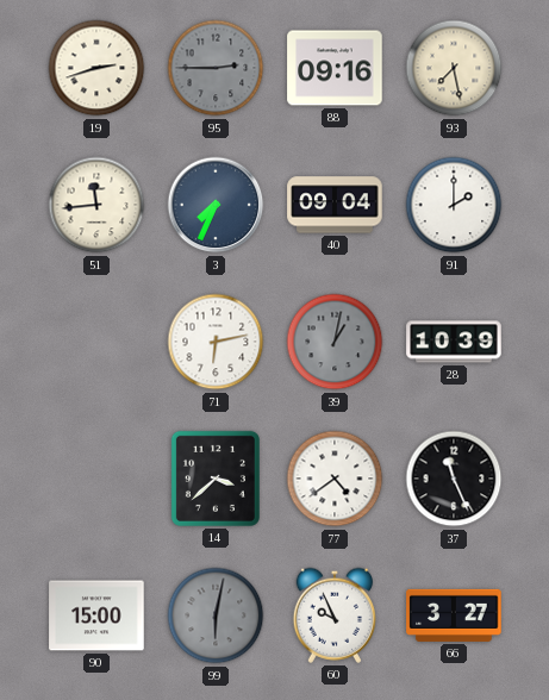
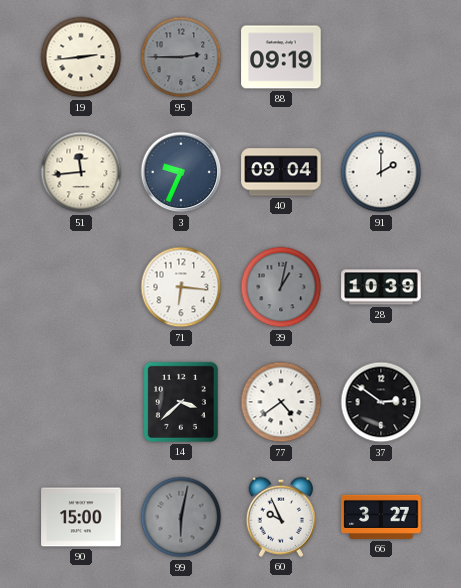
19: 2:42 -> 2:44
88: 09:16 -> 09:19
93: 7:28 -> none
3: 7:34 -> 9:34
71: 6:13 -> 6:16
37: 11:26 -> 2:51
